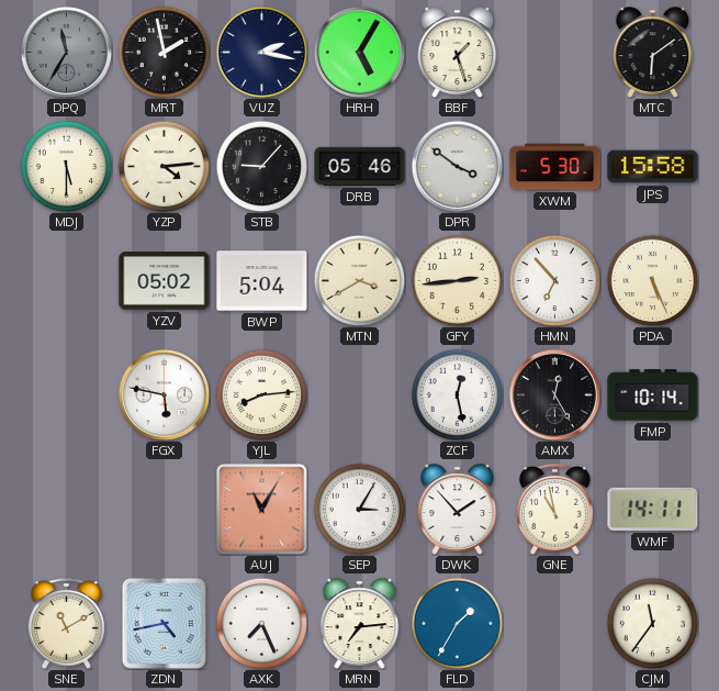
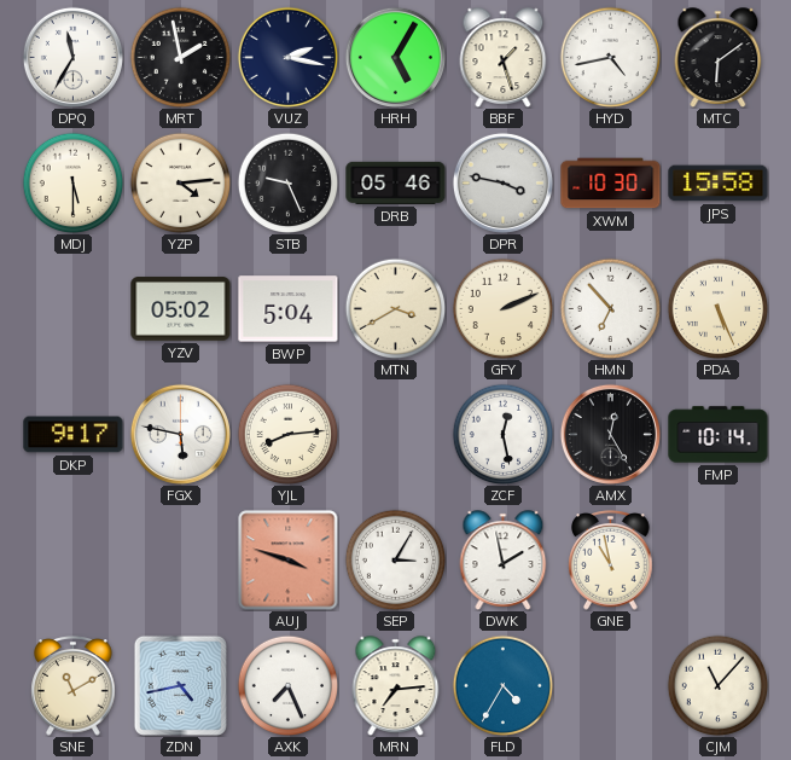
DPQ dial: grey -> white
HYD: none -> 4:43
STB: 9:07 -> 9:26
DPR: 3:51 -> 3:47
XWM: 5:30 -> 10:30
GFY: 2:44 -> 2:11
DKP: none -> 9:17
AUJ: 11:05 -> 3:48
DWK: 1:53 -> 1:58
WMF: 14:11 -> none
FLD: 1:35 -> 4:35
CJM: 11:36 -> 11:07
